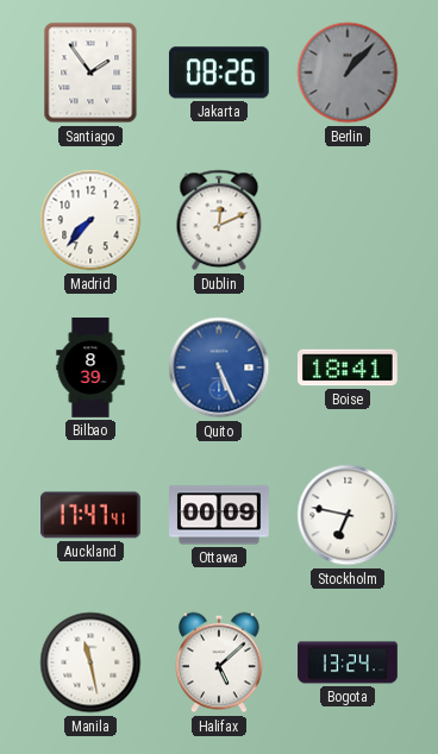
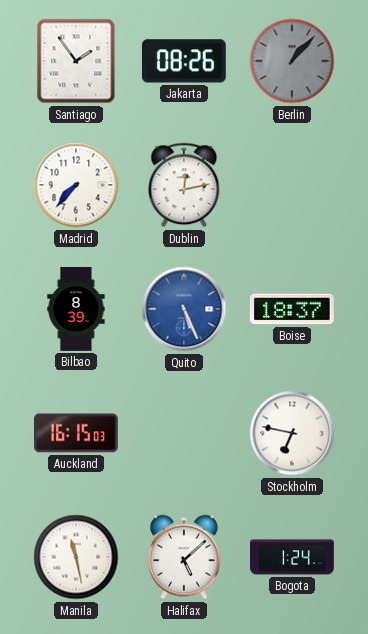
Dublin: 12:11 -> 12:13
Boise: 18:41 -> 18:37
Auckland: 17:47 -> 16:15
Ottawa: 00:09 -> none
Bogota: 13:24 -> 1:24
